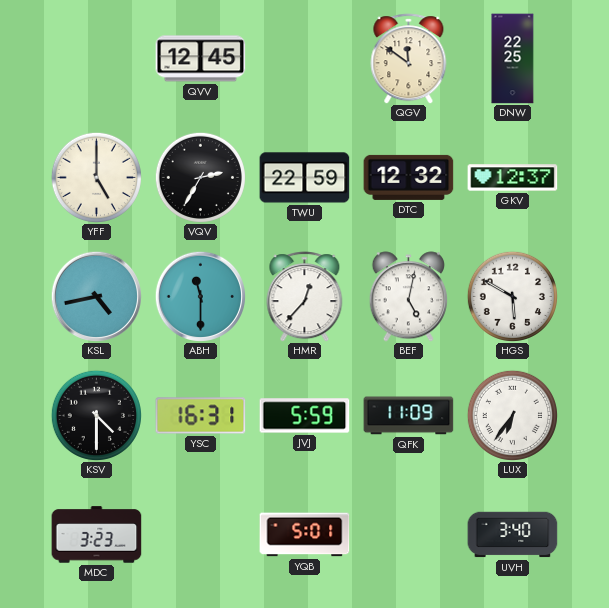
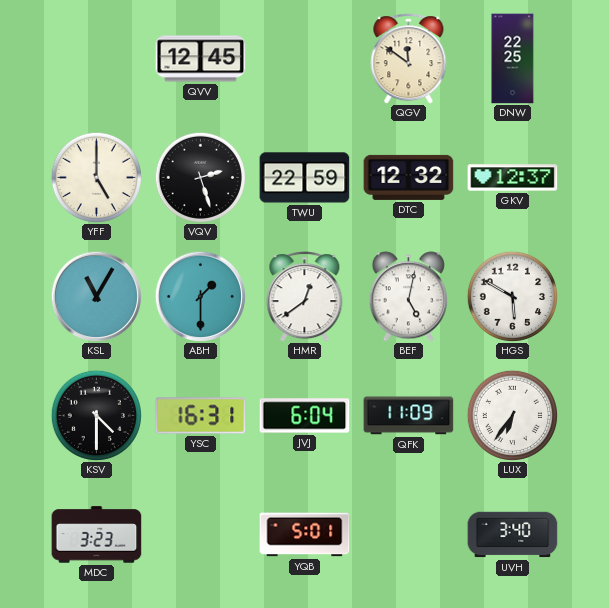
VQV: 2:35 -> 2:27
KSL: 4:43 -> 11:05
ABH: 11:30 -> 1:30
HMR: 12:37 -> 12:39
JVJ: 5:59 -> 6:04
